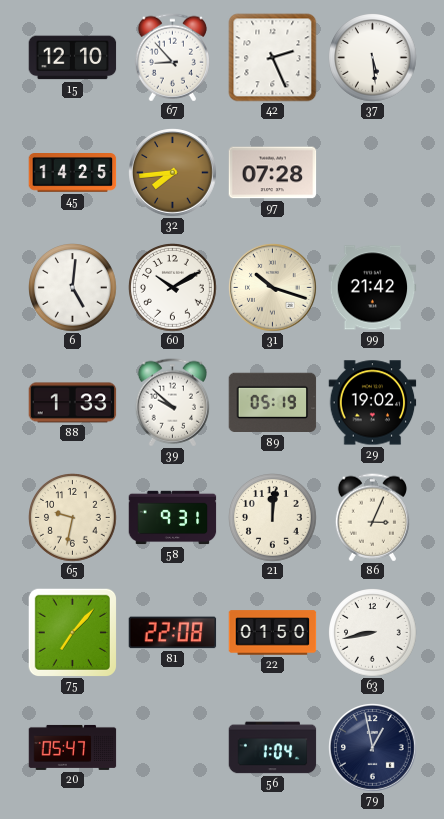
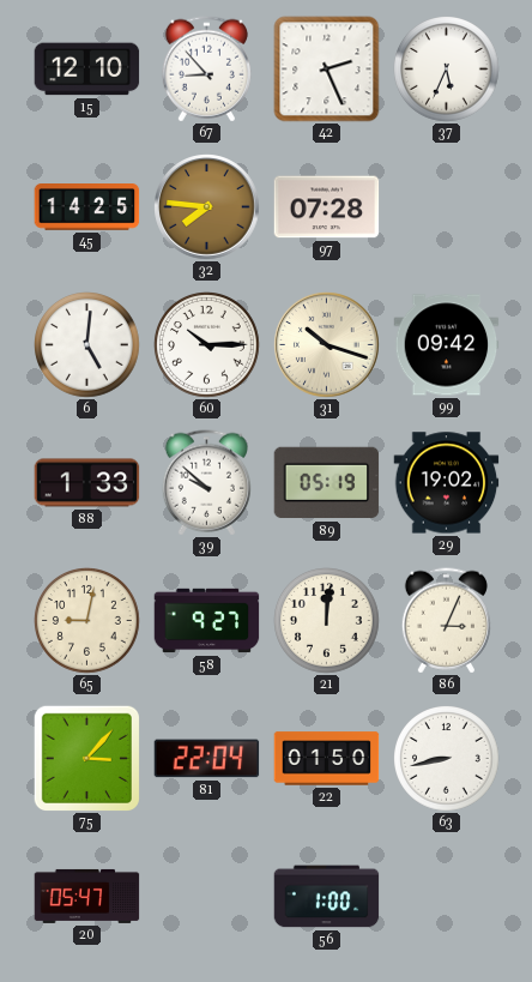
37: 5:29 -> 5:34
32: 7:44 -> 7:46
60: 10:10 -> 10:15
99: 21:42 -> 09:42
65: 9:32 -> 9:02
58: 9:31 -> 9:27
75: 7:07 -> 3:07
81: 22:08 -> 22:04
56: 1:04 -> 1:00
79: 12:58 -> none
